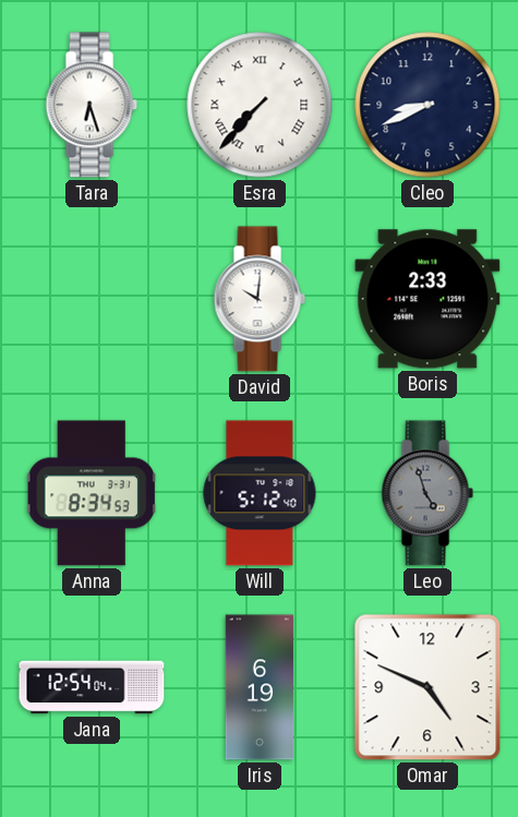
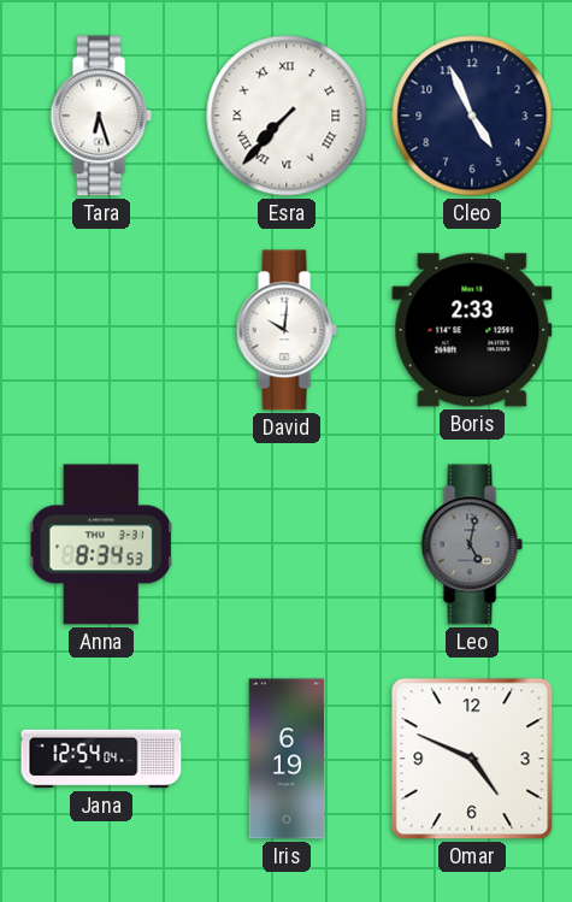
Cleo: 8:41 -> 4:56
Will: 5:12 -> none
Leo: 4:57 -> 5:02
